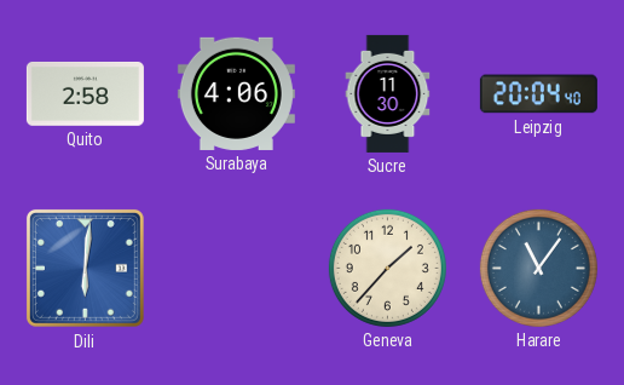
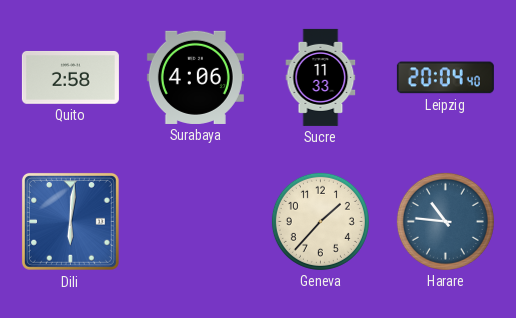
Sucre: 11:30 -> 11:33
Harare: 11:06 -> 10:46
